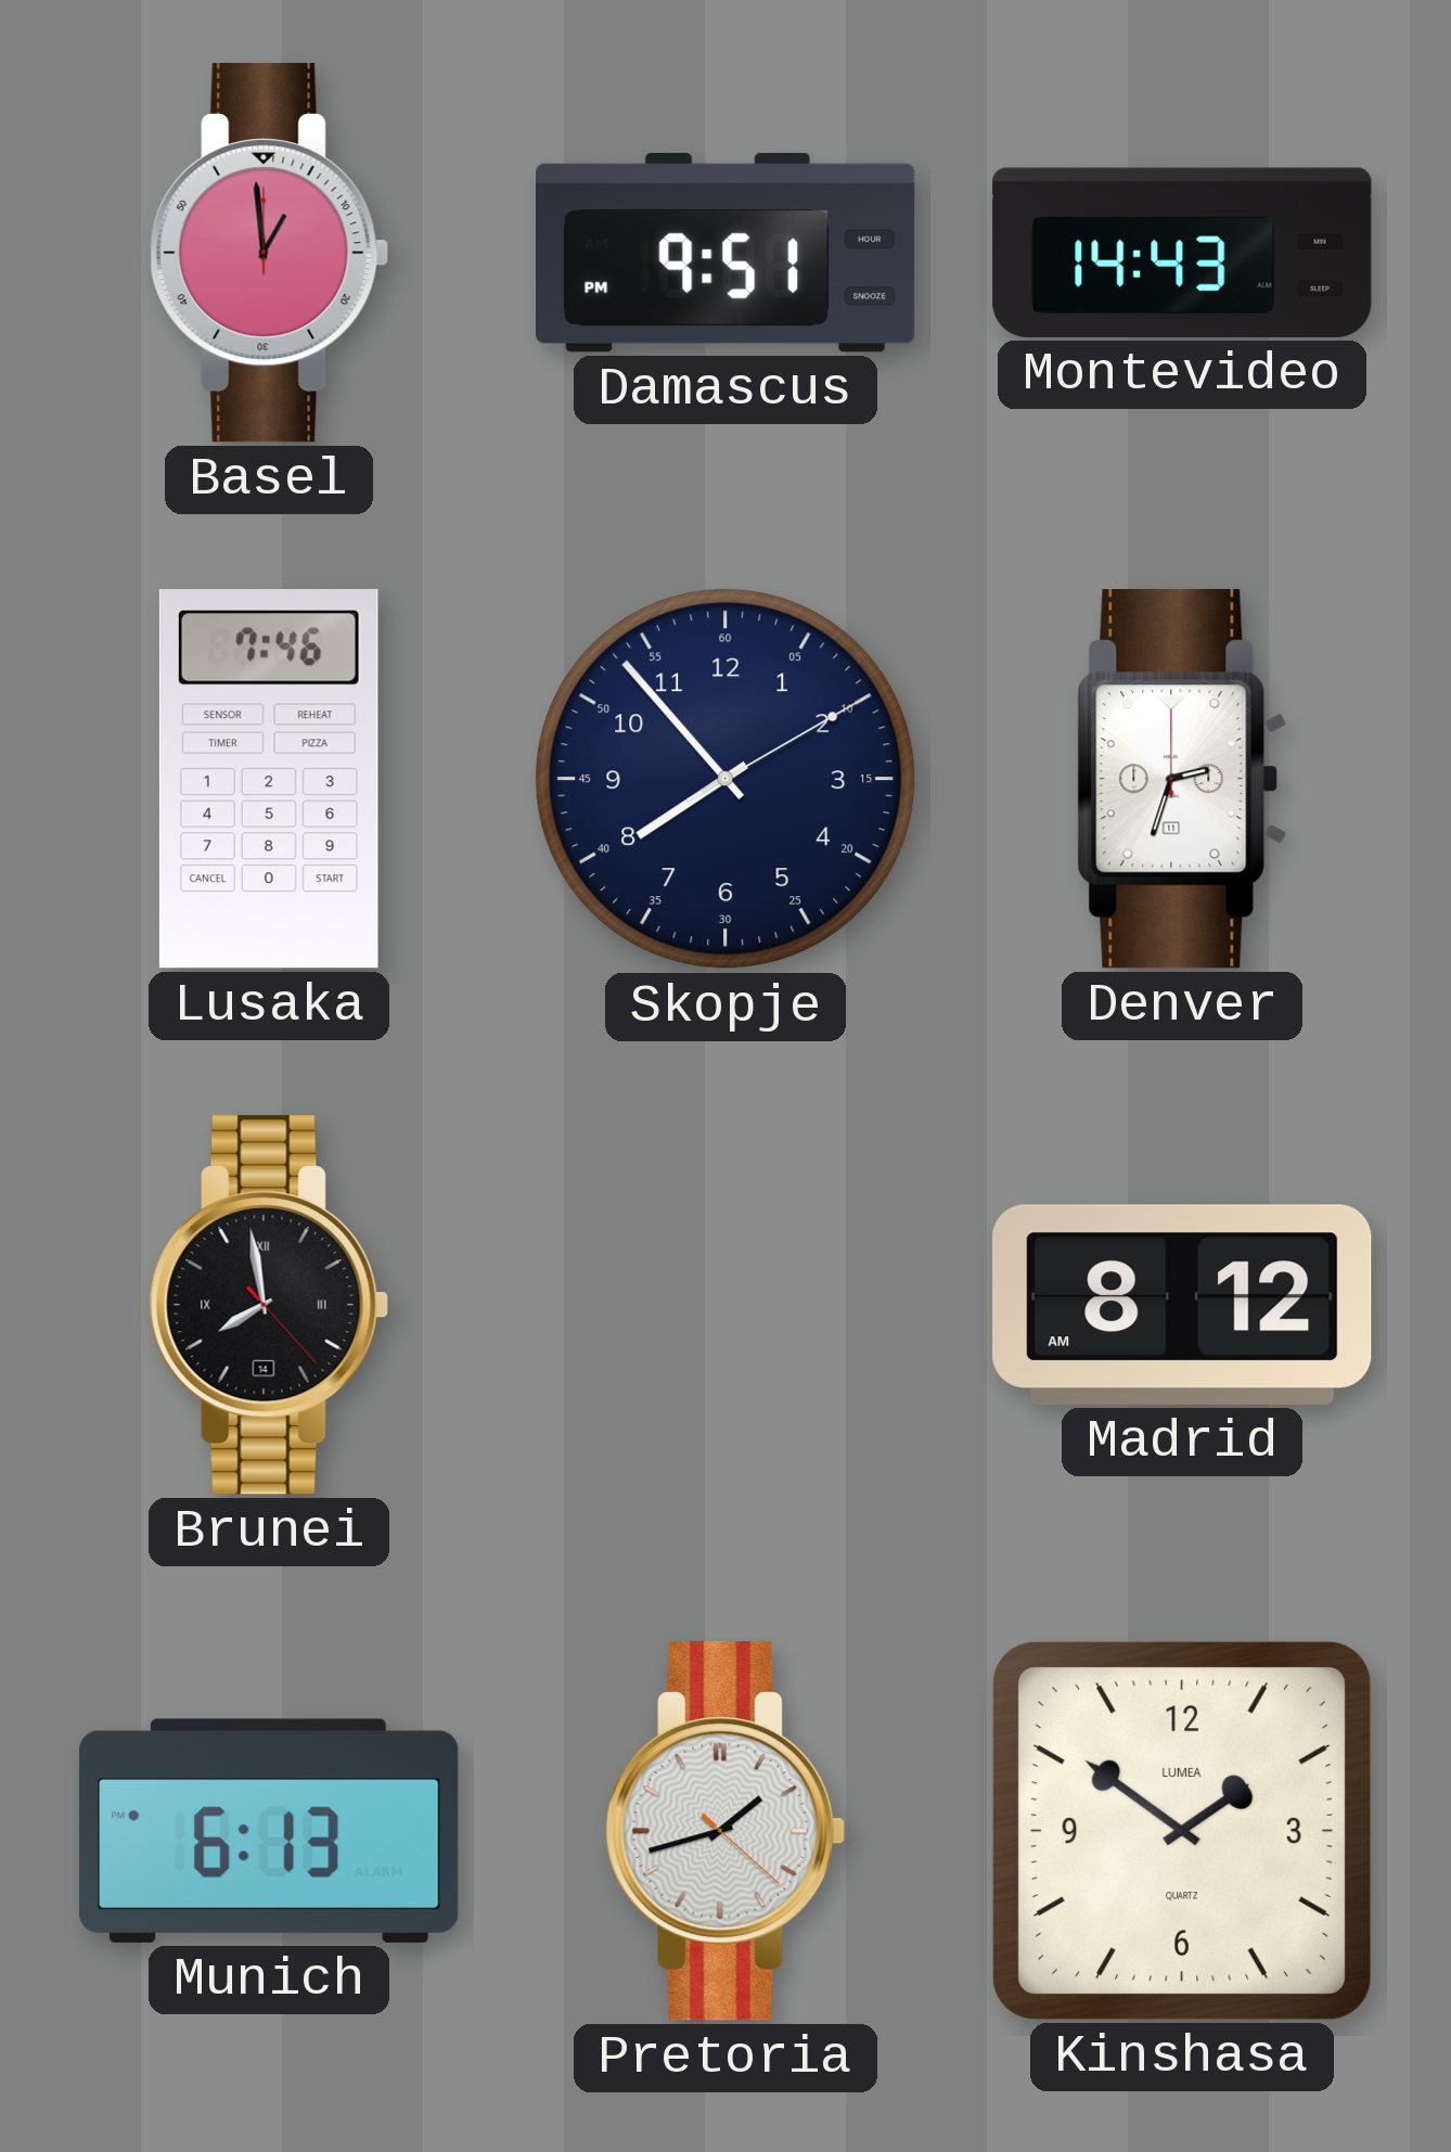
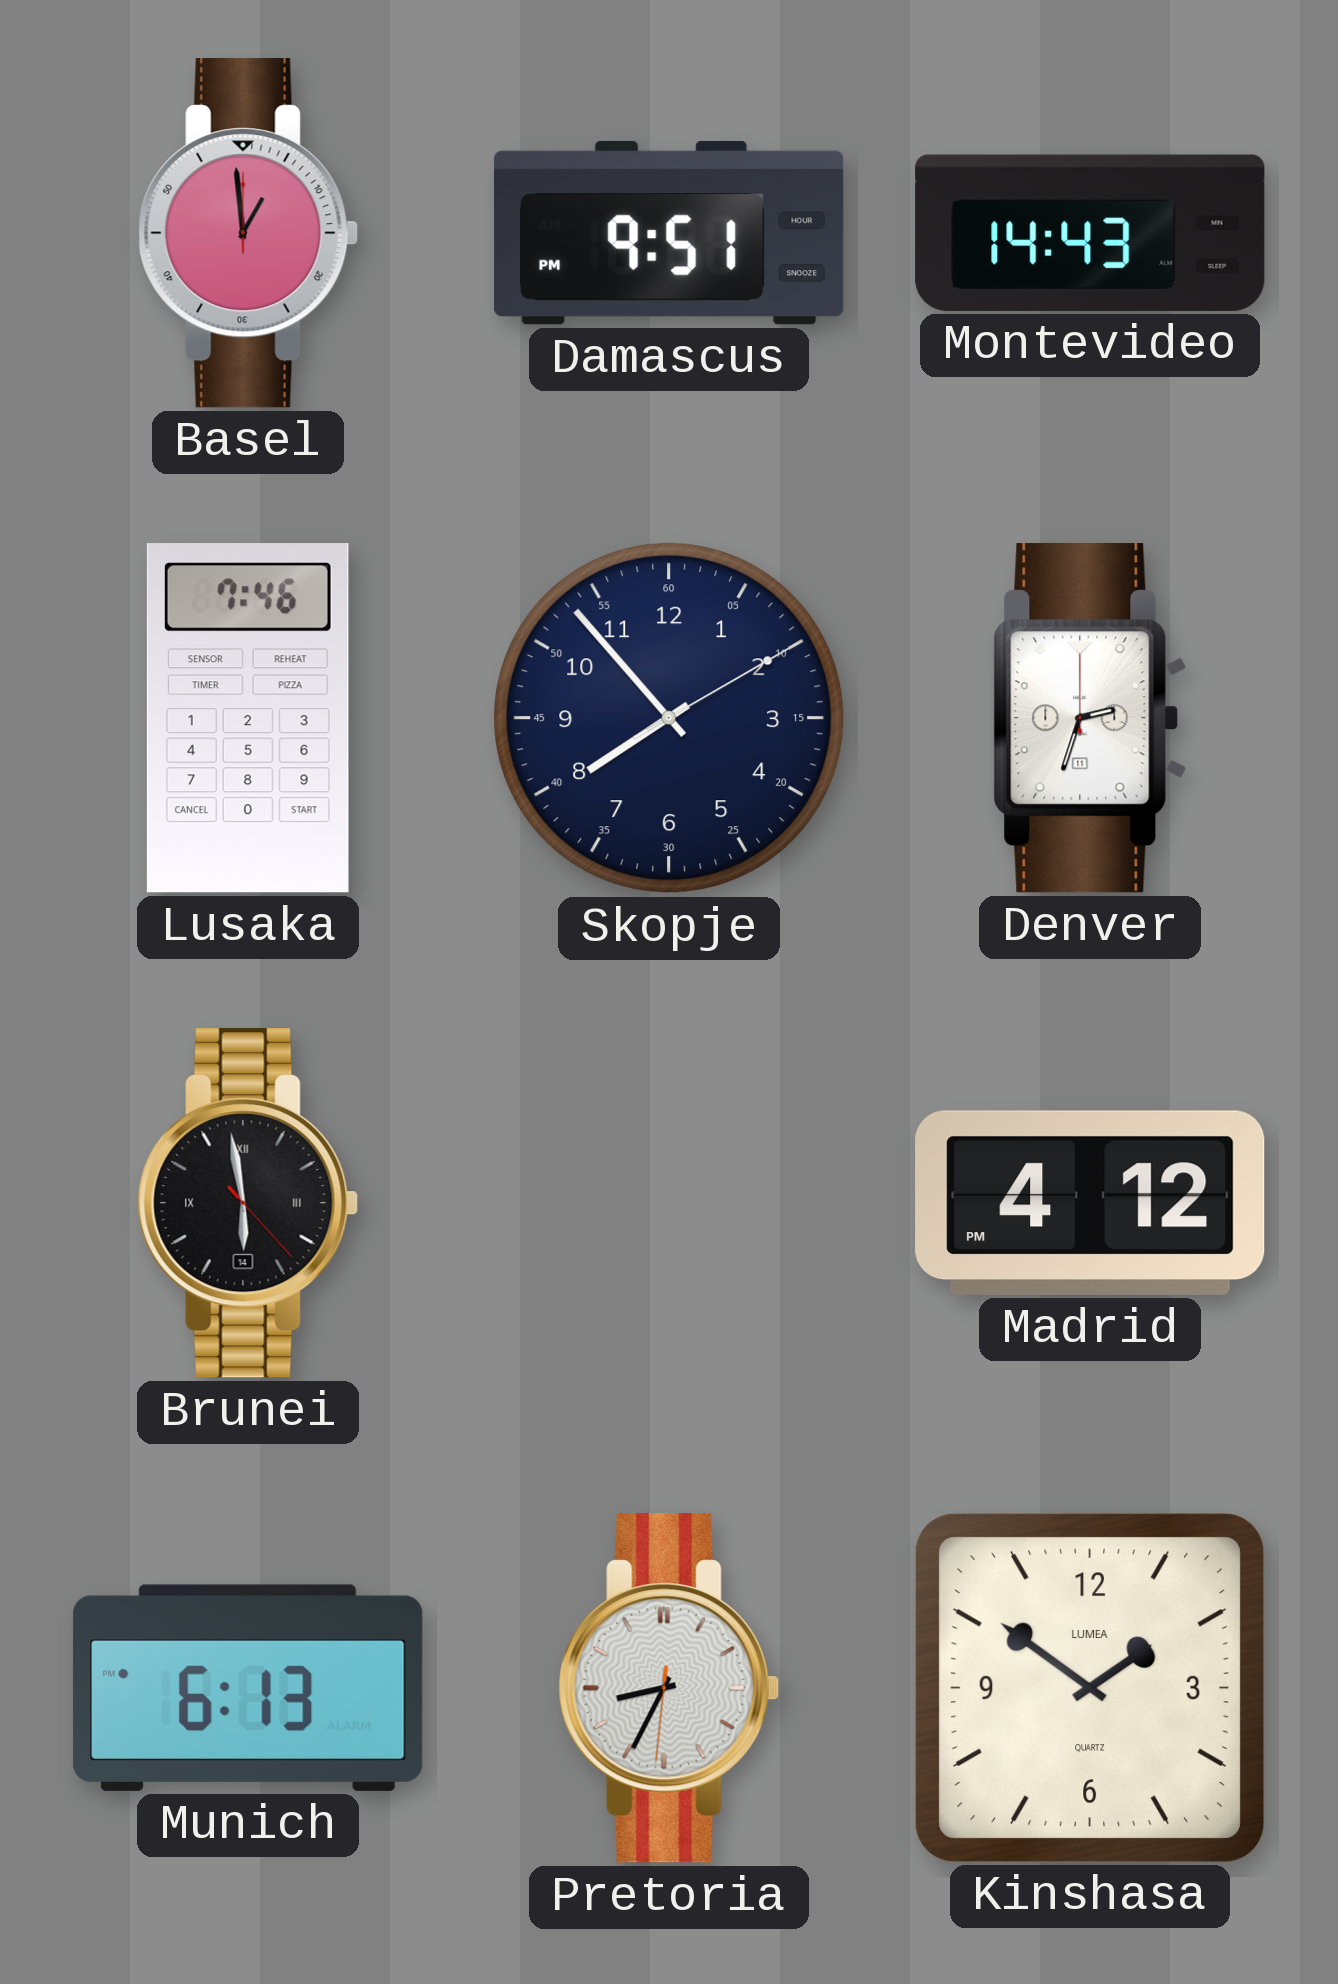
Brunei: 7:58 -> 5:58
Madrid: 8:12 -> 4:12
Pretoria: 1:42 -> 8:34
